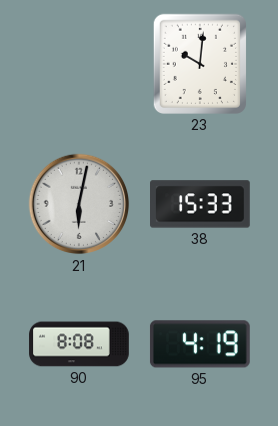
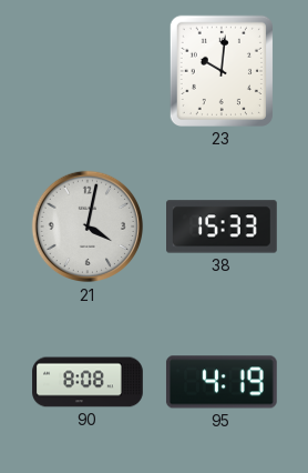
21: 6:02 -> 4:02
